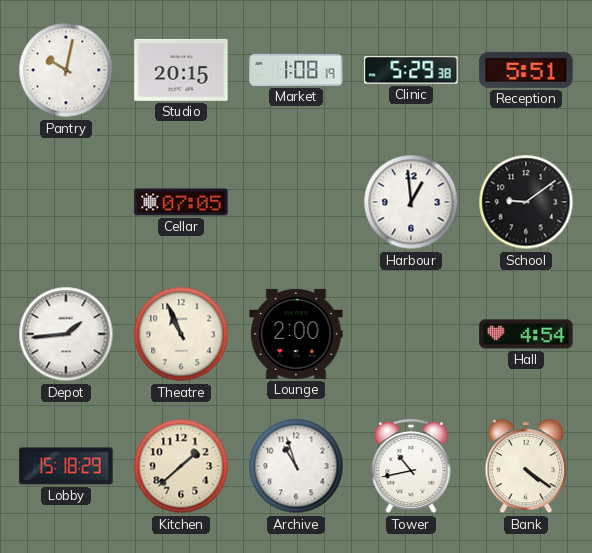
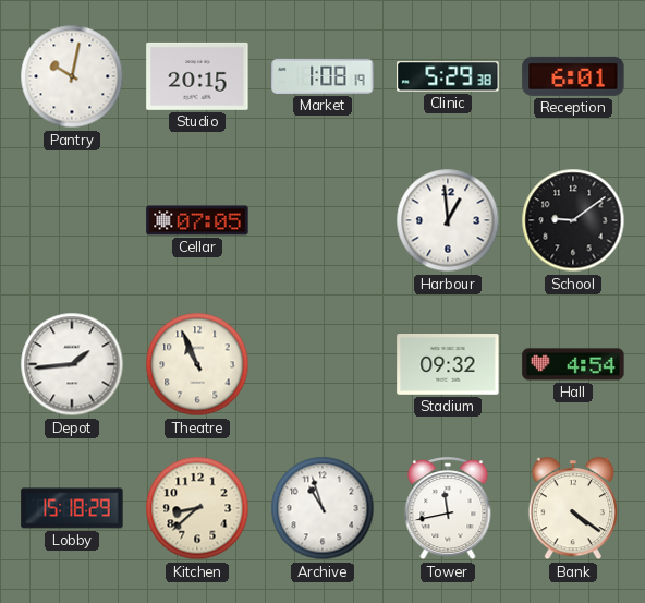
Reception: 5:51 -> 6:01
Lounge: 2:00 -> none
Stadium: none -> 09:32
Kitchen: 1:38 -> 8:38
Tower: 10:43 -> 11:43
